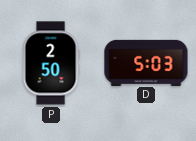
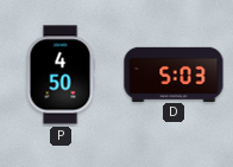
P: 2:50 -> 4:50
